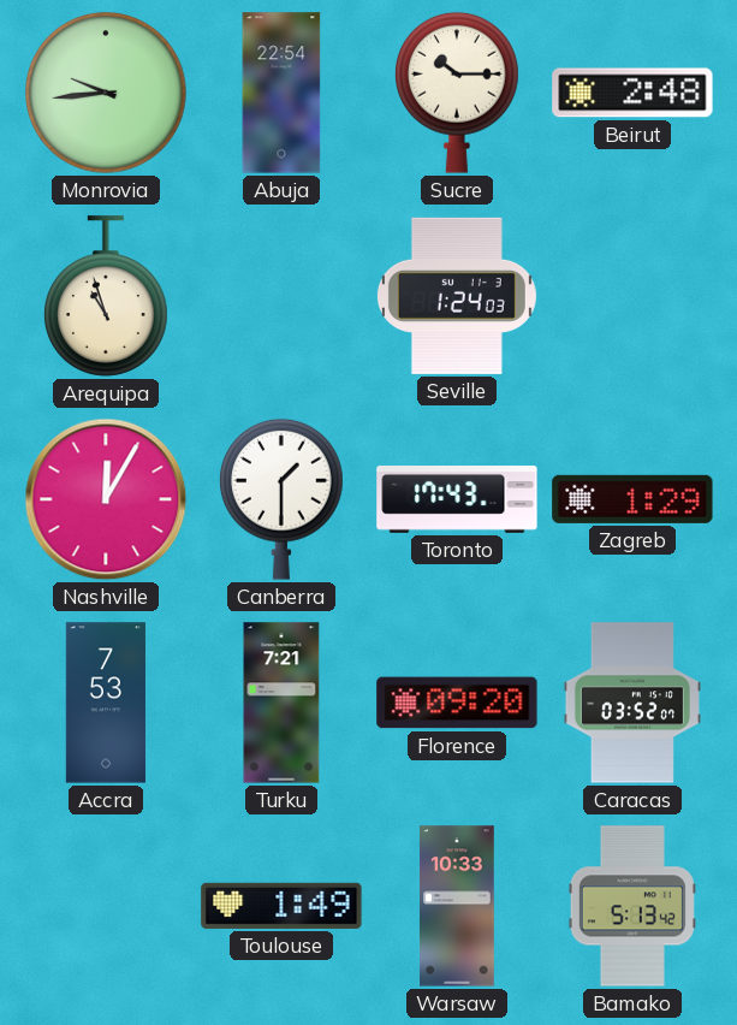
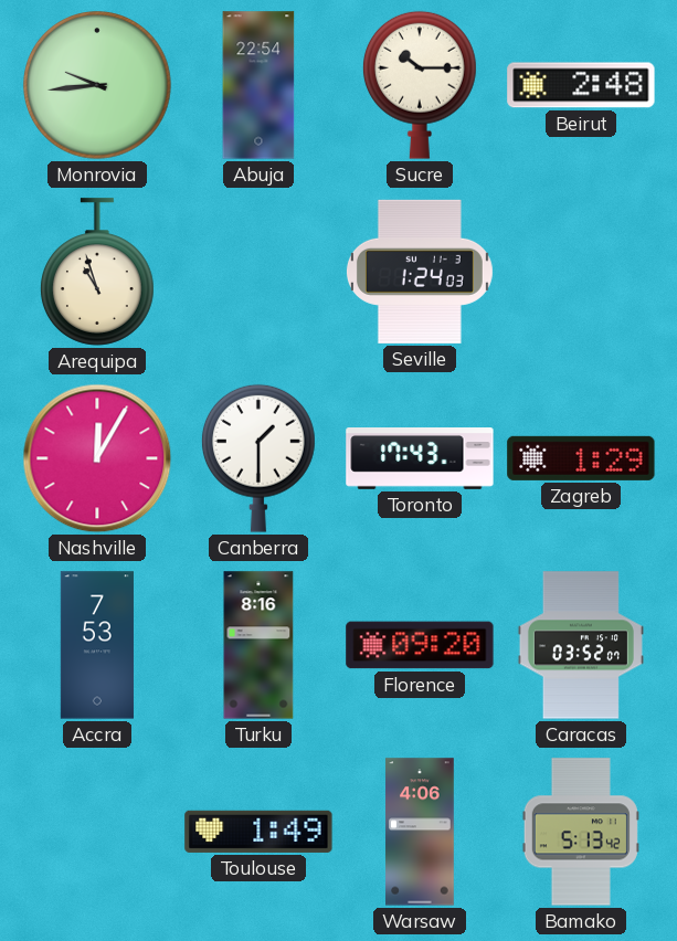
Turku: 7:21 -> 8:16
Warsaw: 10:33 -> 4:06
